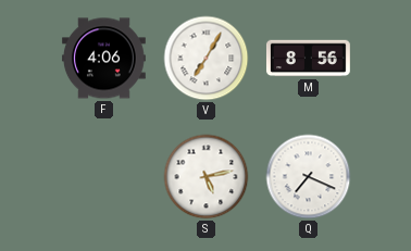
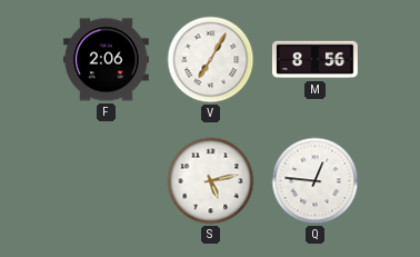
F: 4:06 -> 2:06
Q: 7:19 -> 12:46
